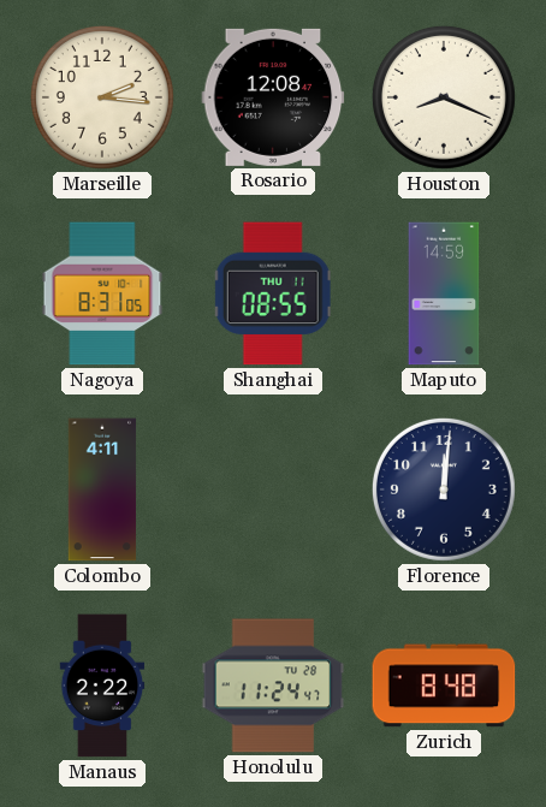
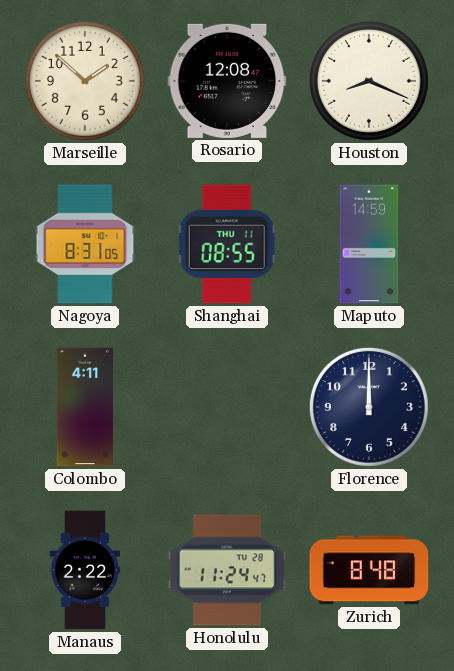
Marseille: 2:16 -> 1:52
Florence: 12:01 -> 12:00
